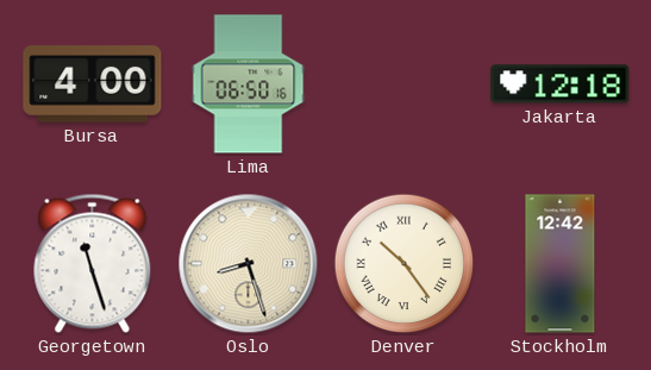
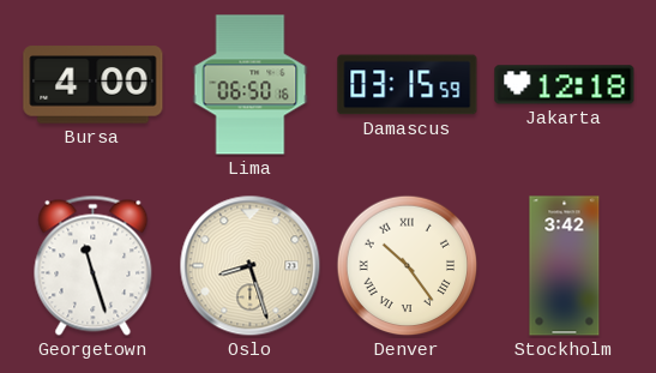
Damascus: none -> 03:15
Stockholm: 12:42 -> 3:42
